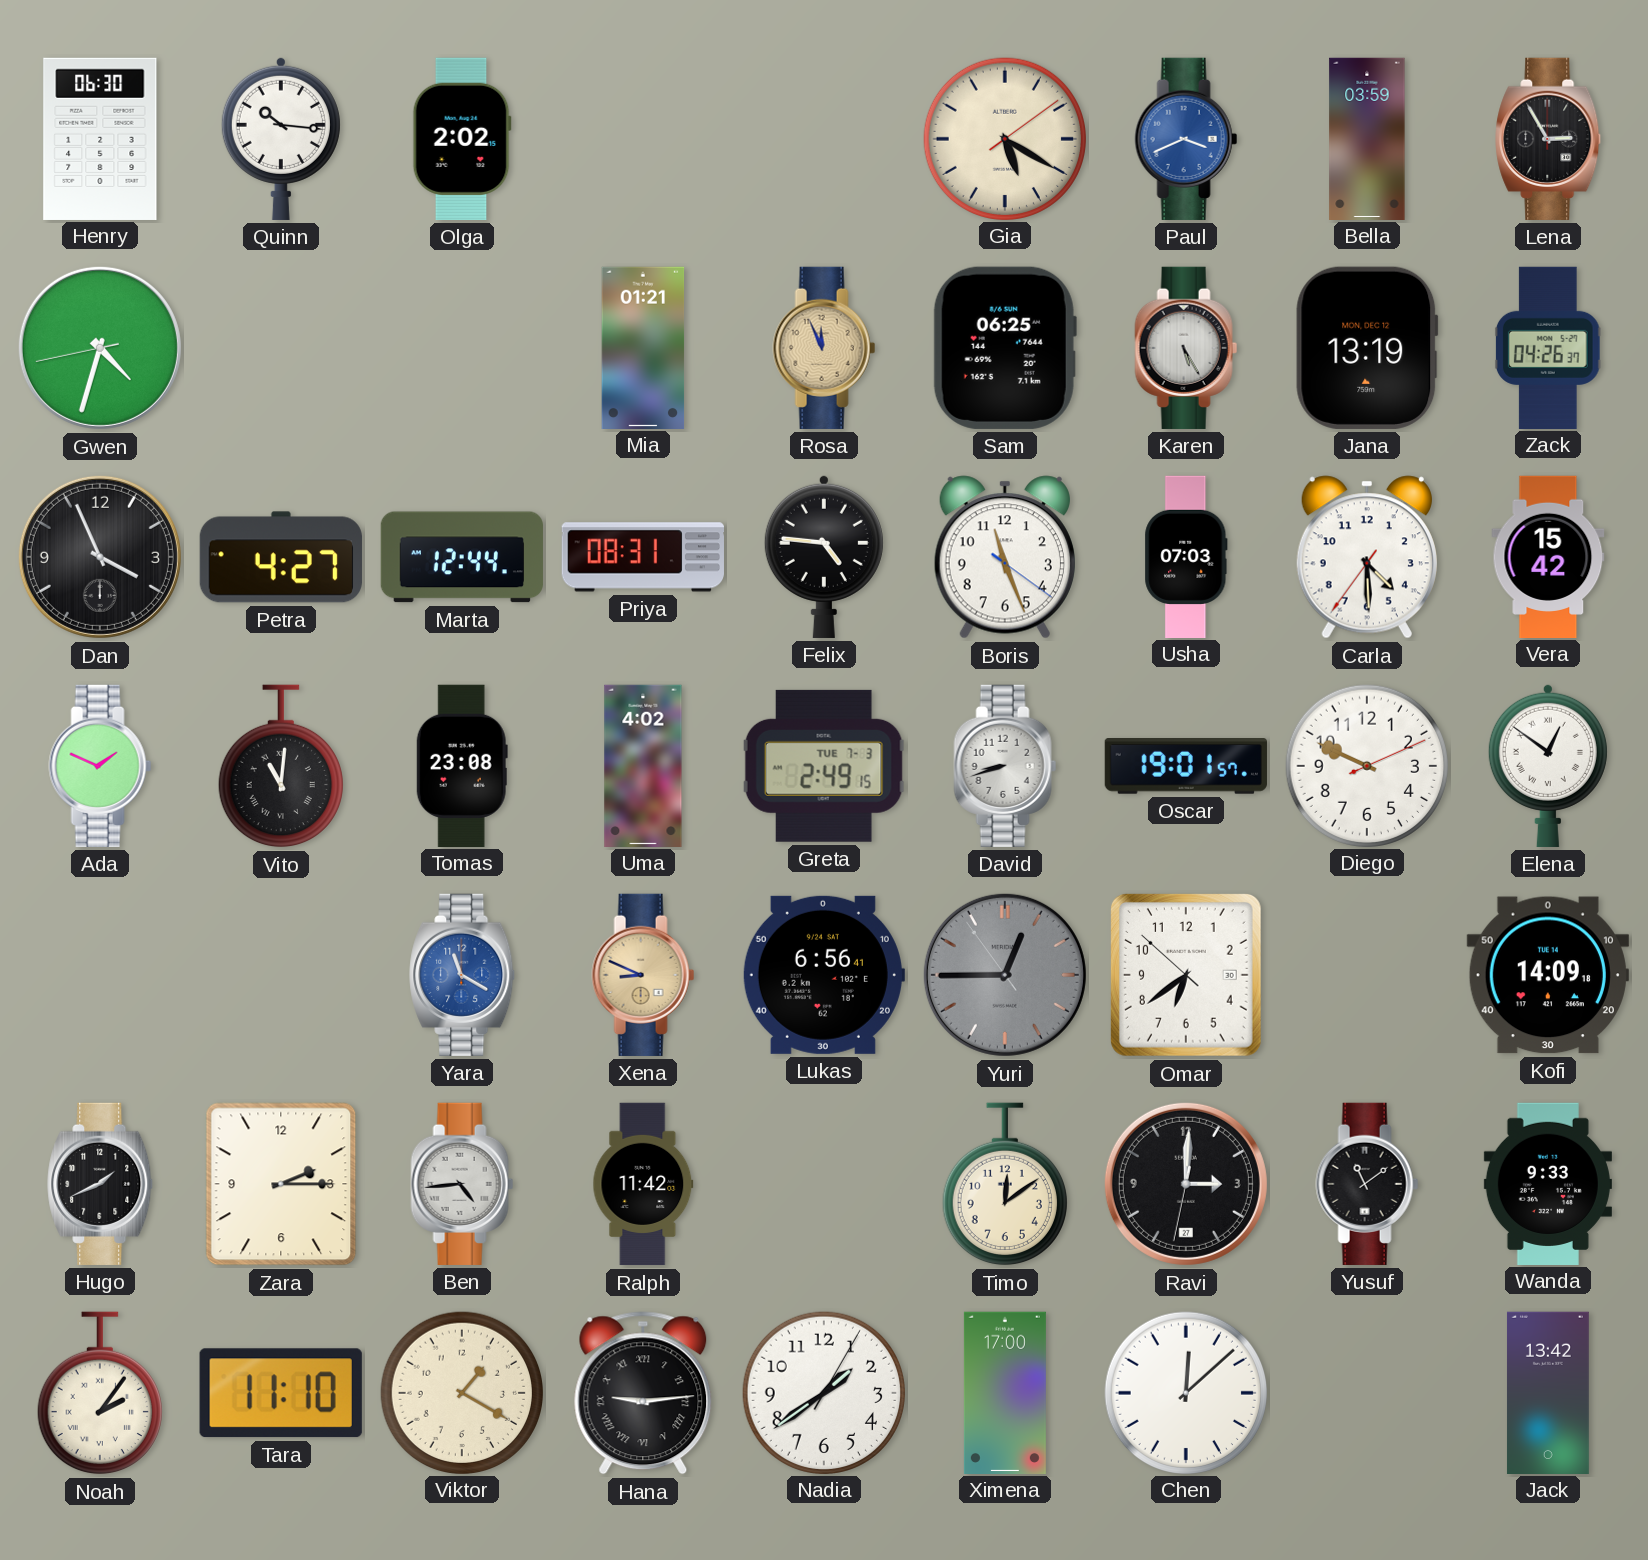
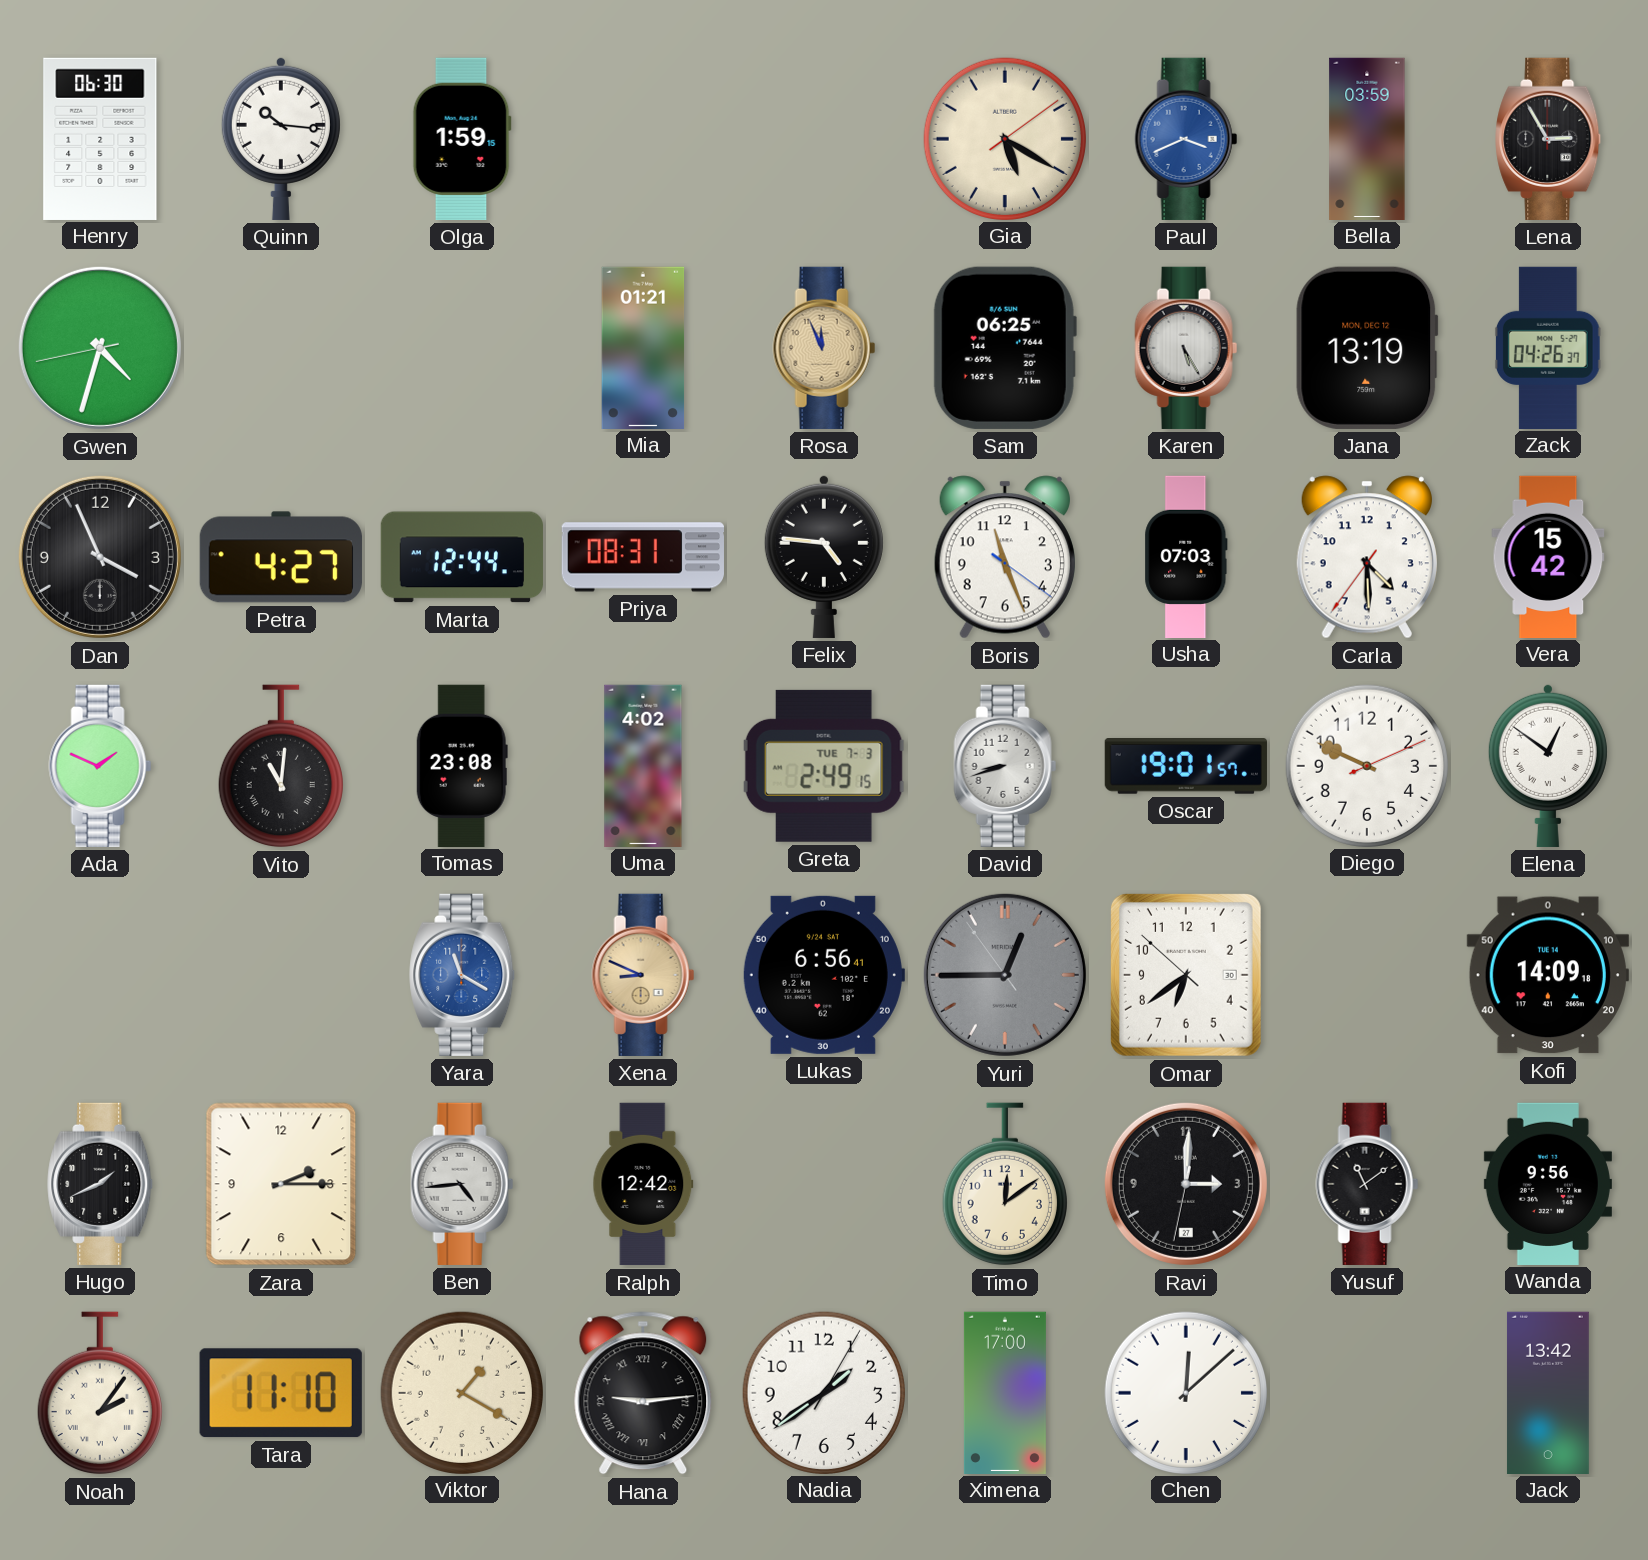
Olga: 2:02 -> 1:59
Ralph: 11:42 -> 12:42
Wanda: 9:33 -> 9:56
